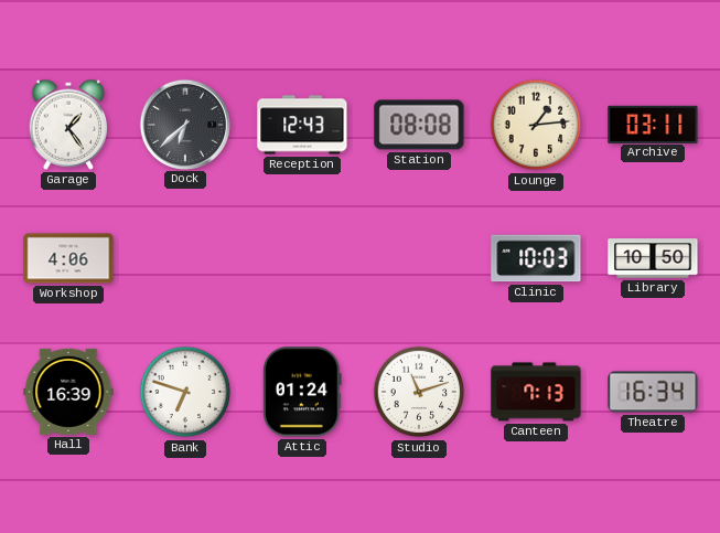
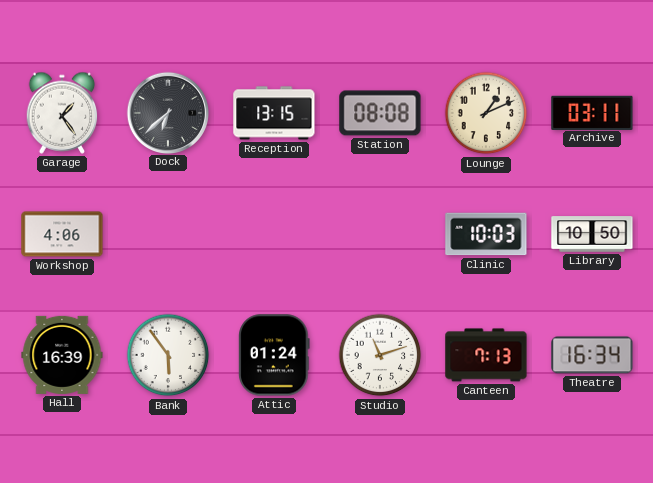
Reception: 12:43 -> 13:15
Lounge: 1:14 -> 1:11
Bank: 6:48 -> 5:54
